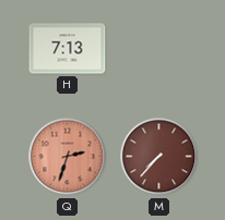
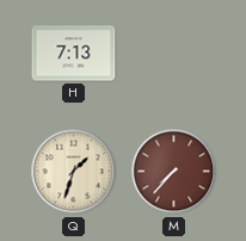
Q: 2:33 -> 1:33
Q dial: salmon -> cream
